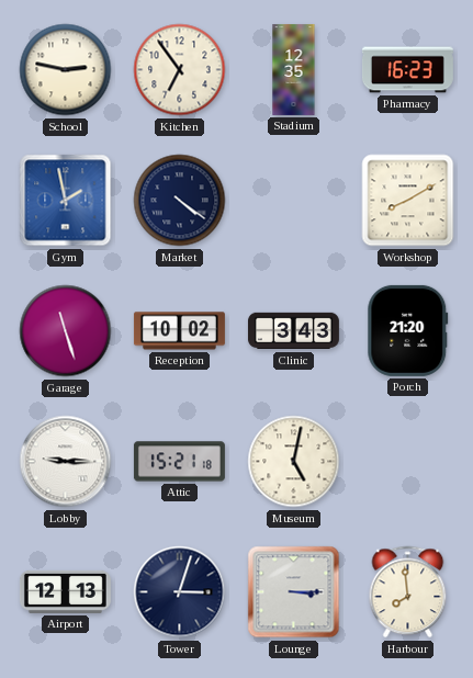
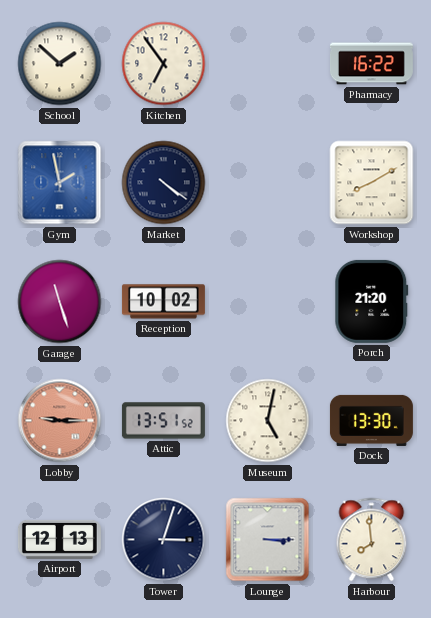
School: 2:47 -> 1:52
Stadium: 12:35 -> none
Pharmacy: 16:23 -> 16:22
Clinic: 3:43 -> none
Lobby dial: white -> salmon
Attic: 15:21 -> 13:51
Dock: none -> 13:30
